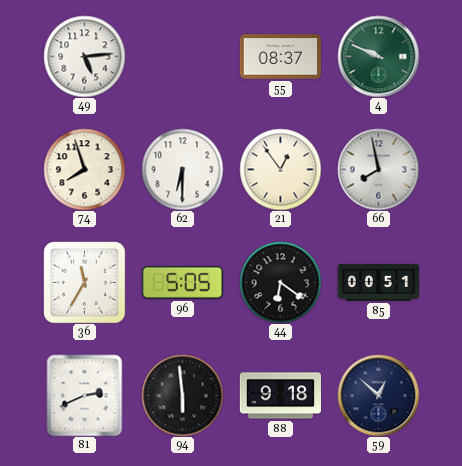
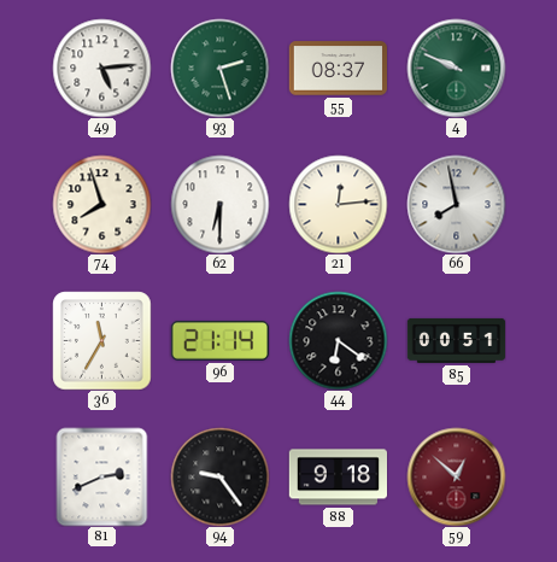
93: none -> 2:27
21: 12:54 -> 12:14
96: 5:05 -> 21:14
94: 5:59 -> 9:24
59 dial: navy -> burgundy
